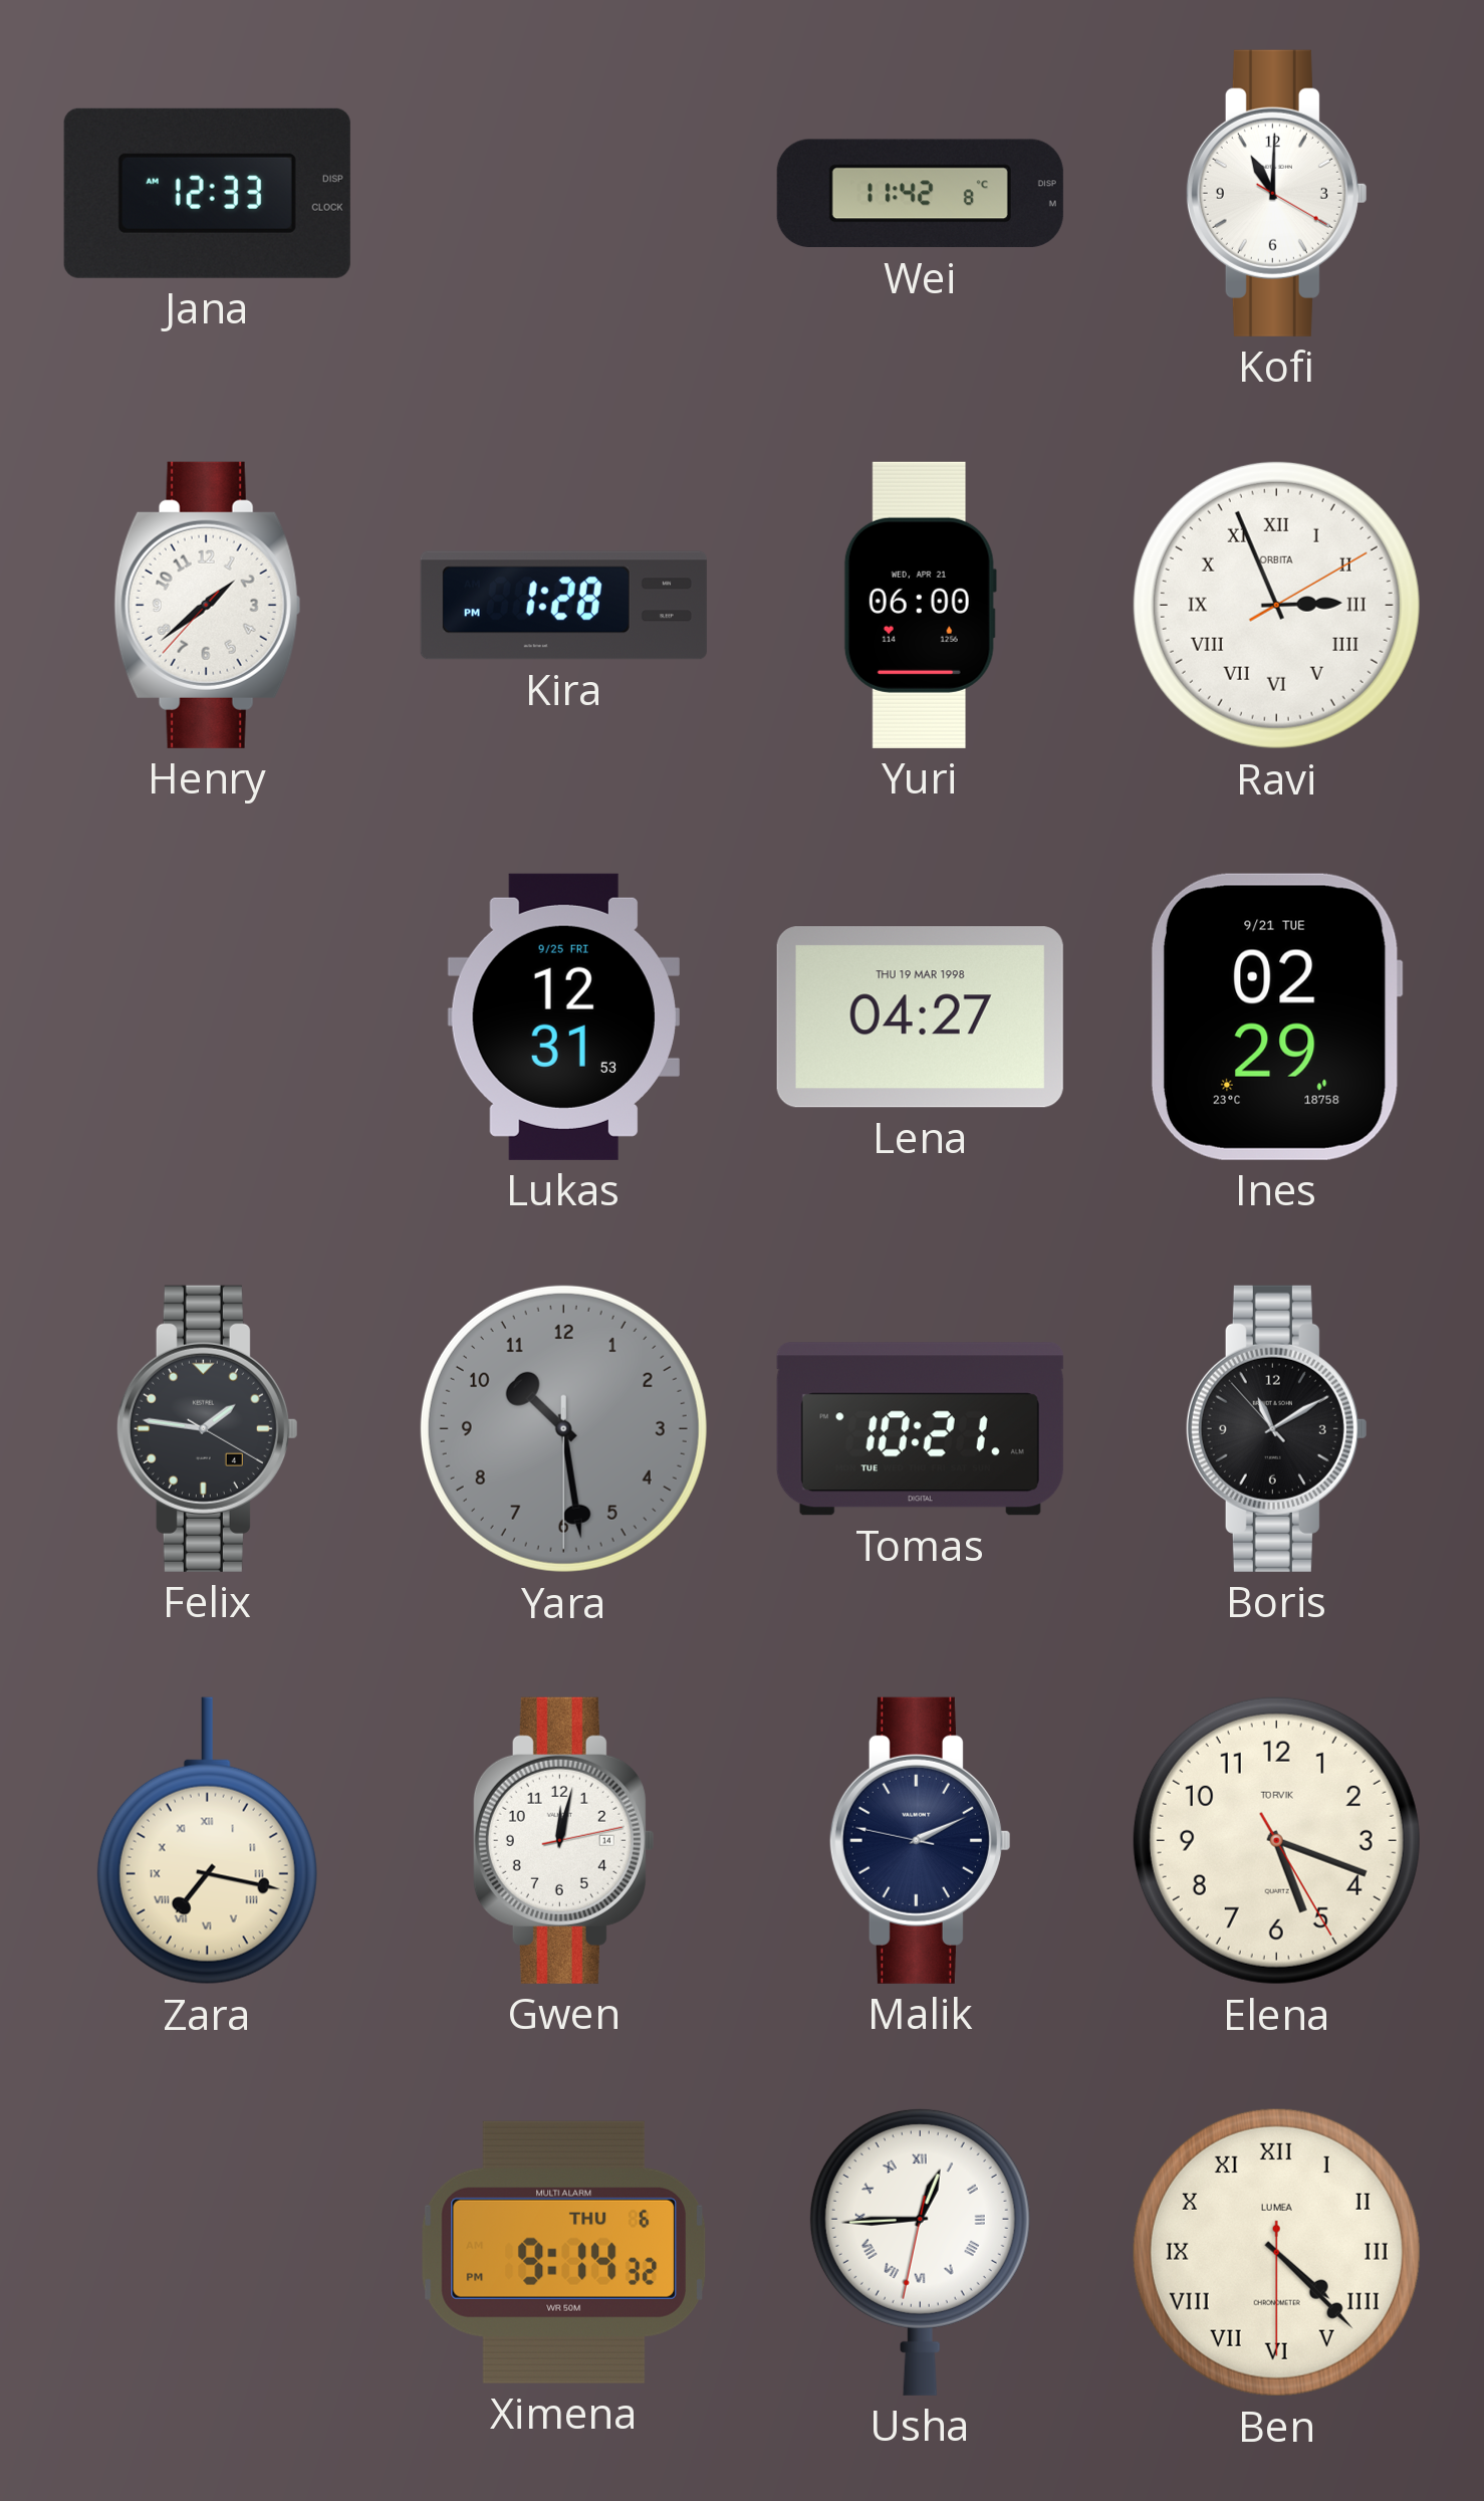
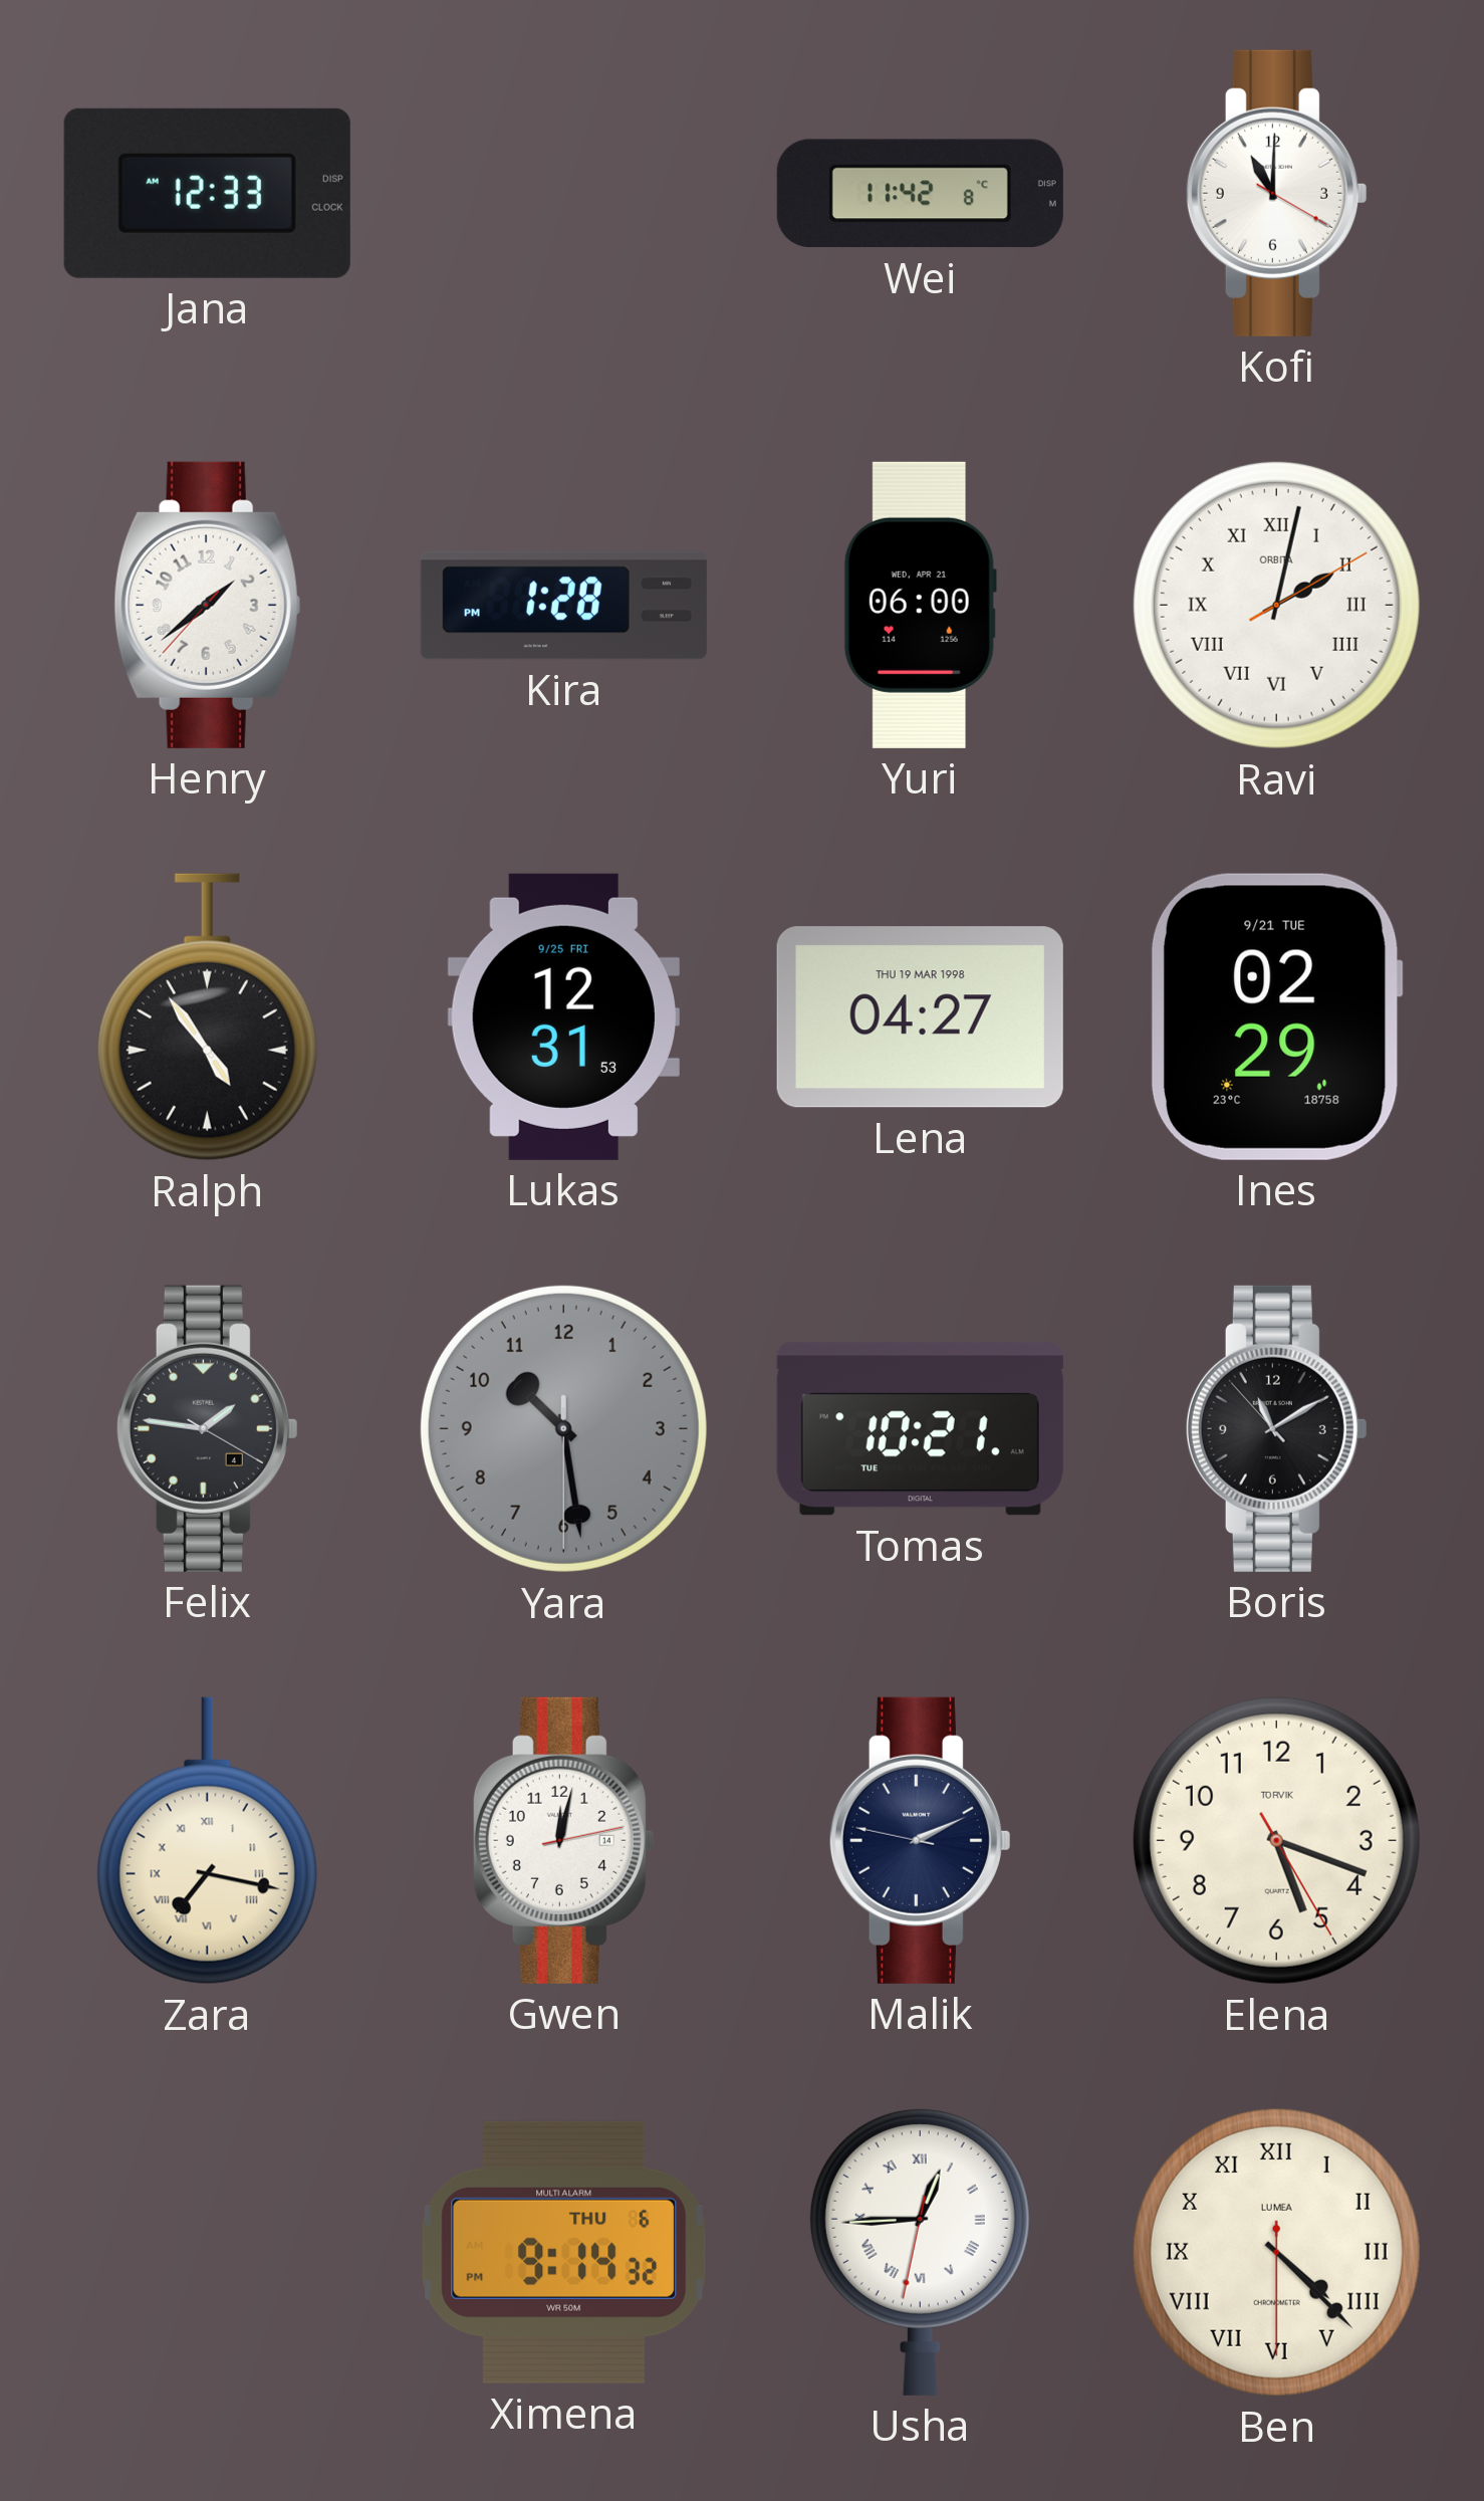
Ravi: 2:56 -> 2:02
Ralph: none -> 4:54
